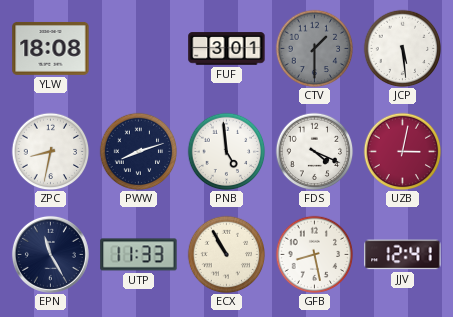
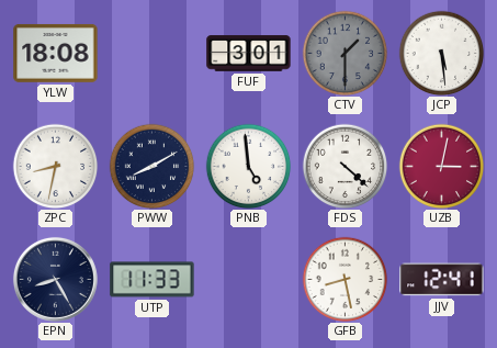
PWW: 8:12 -> 8:10
FDS: 4:19 -> 4:22
EPN: 11:25 -> 8:25
ECX: 10:55 -> none
